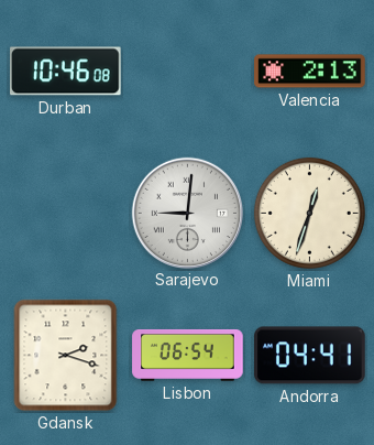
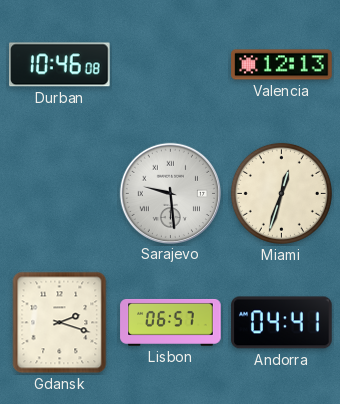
Valencia: 2:13 -> 12:13
Sarajevo: 9:01 -> 9:29
Lisbon: 06:54 -> 06:57
